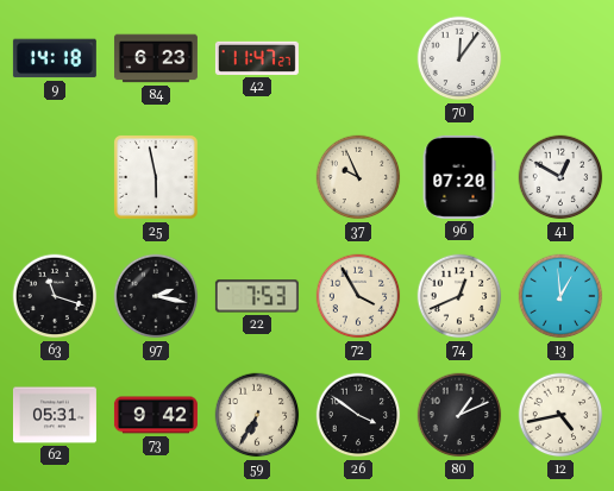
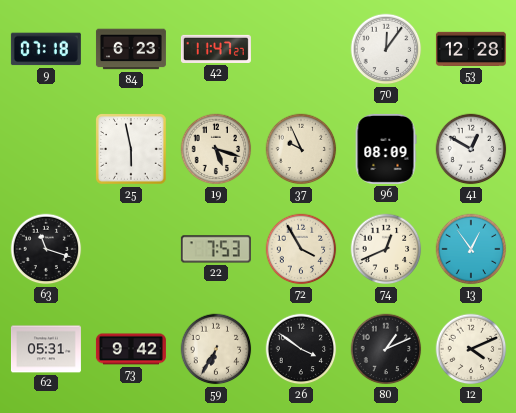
9: 14:18 -> 07:18
53: none -> 12:28
19: none -> 5:18
96: 07:20 -> 08:09
97: 2:17 -> none
13: 12:59 -> 12:54
12: 4:43 -> 4:11
